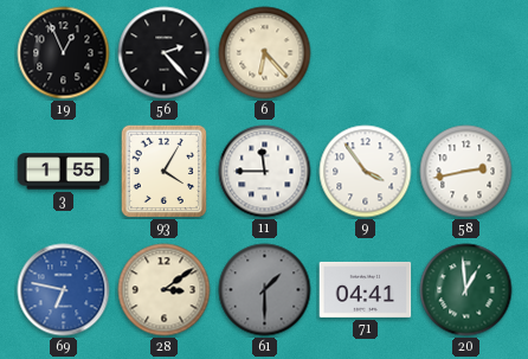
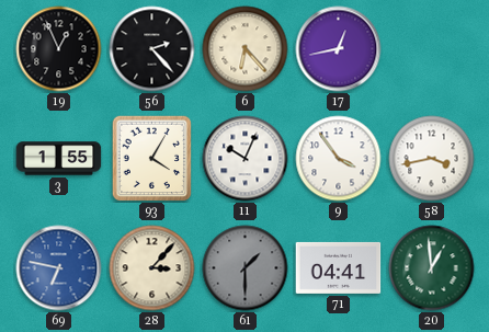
17: none -> 12:43
11: 11:45 -> 10:04
58: 2:43 -> 3:43
28: 3:09 -> 3:07
